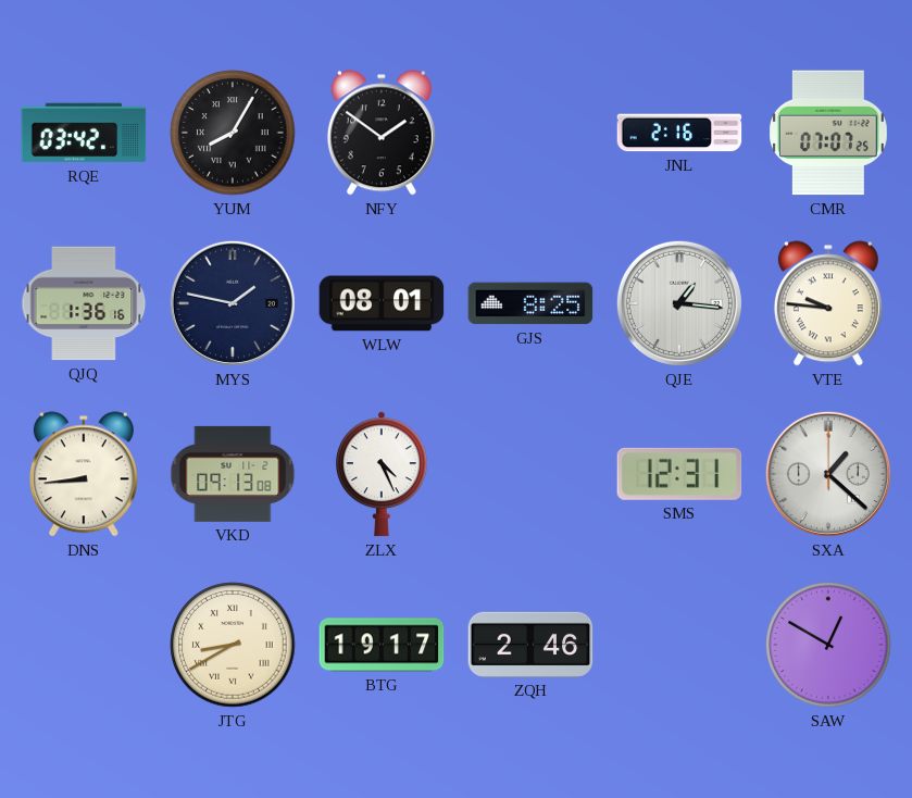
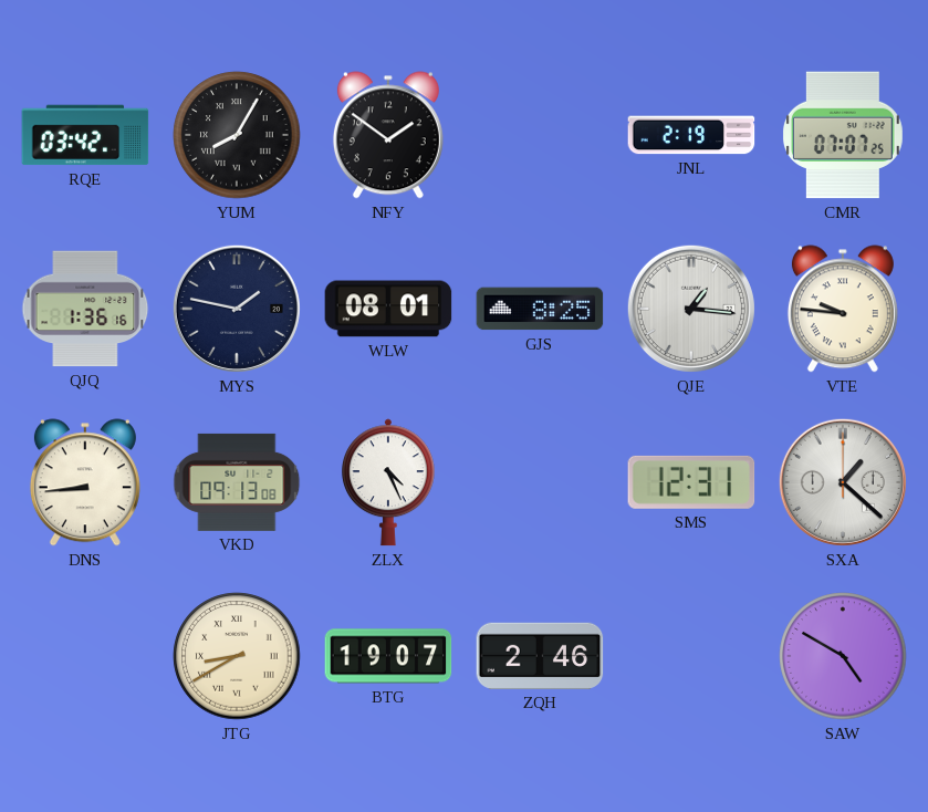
JNL: 2:16 -> 2:19
BTG: 19:17 -> 19:07
SAW: 12:50 -> 4:50
